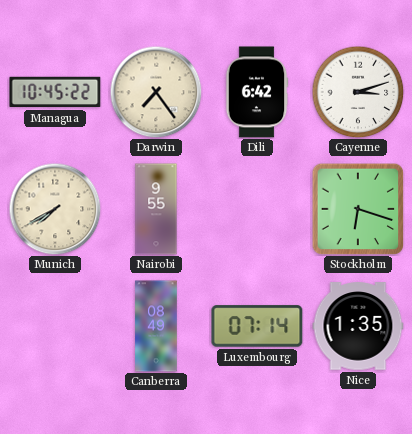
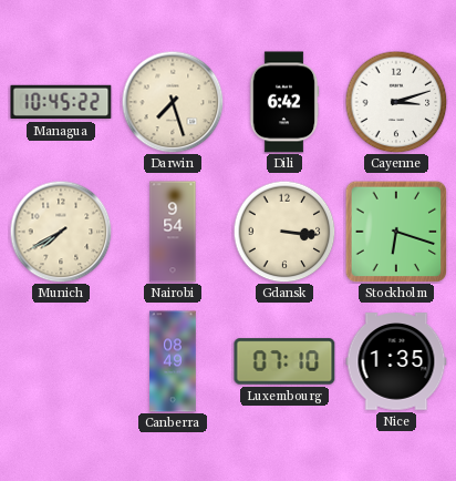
Darwin: 7:24 -> 7:27
Nairobi: 9:55 -> 9:54
Gdansk: none -> 3:16
Luxembourg: 07:14 -> 07:10
